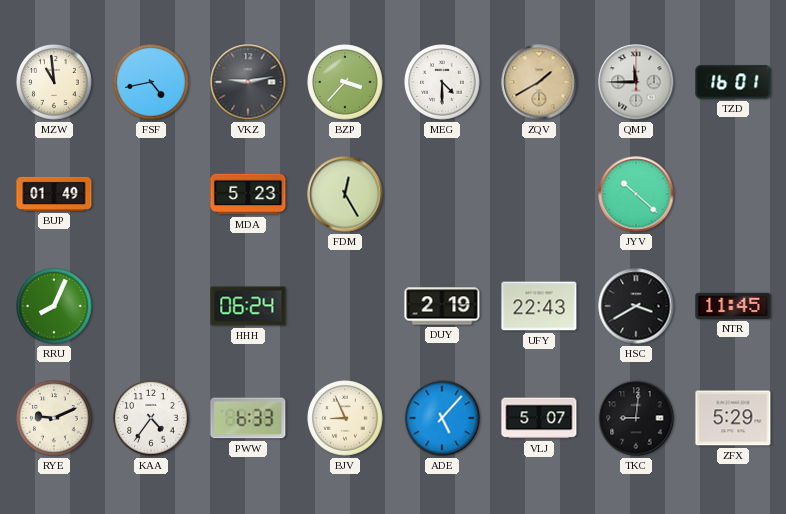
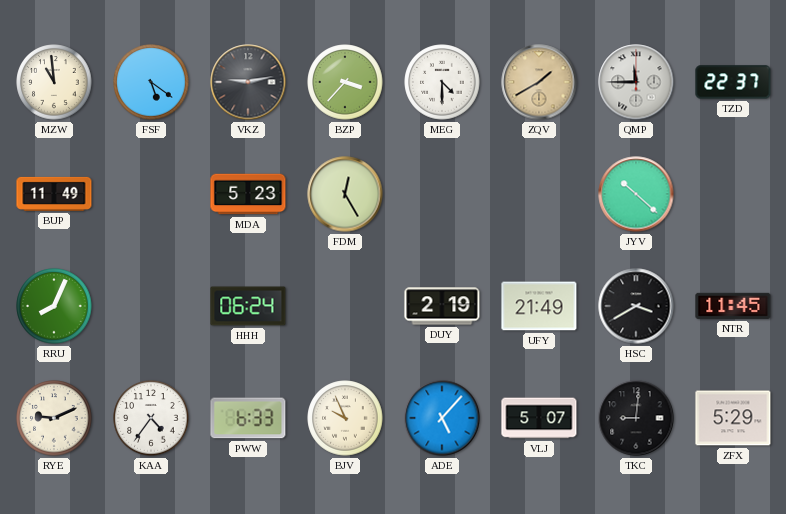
FSF: 4:43 -> 5:21
TZD: 16:01 -> 22:37
BUP: 01:49 -> 11:49
UFY: 22:43 -> 21:49
BJV: 8:56 -> 9:56
